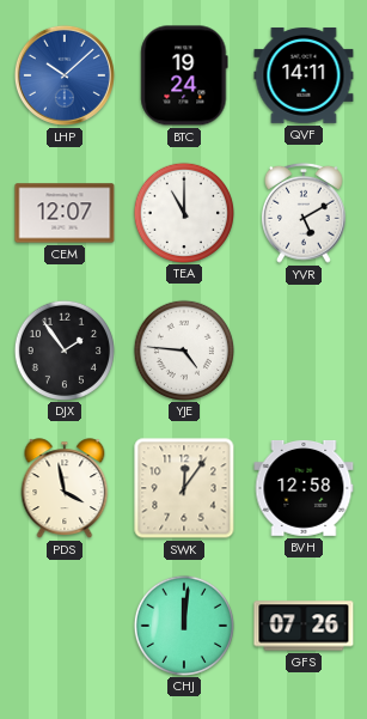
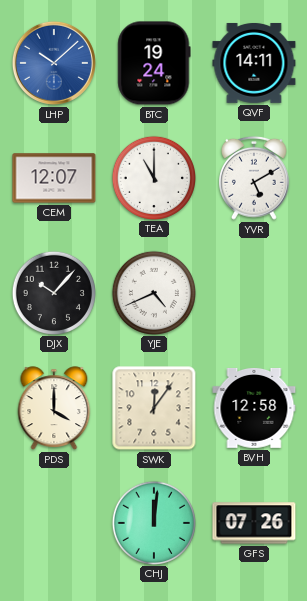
DJX: 1:54 -> 10:07
YJE: 4:46 -> 4:41
PDS: 3:58 -> 4:00
